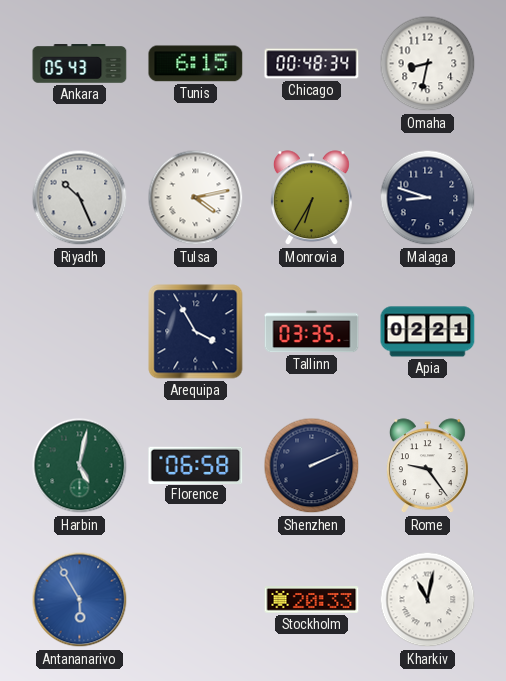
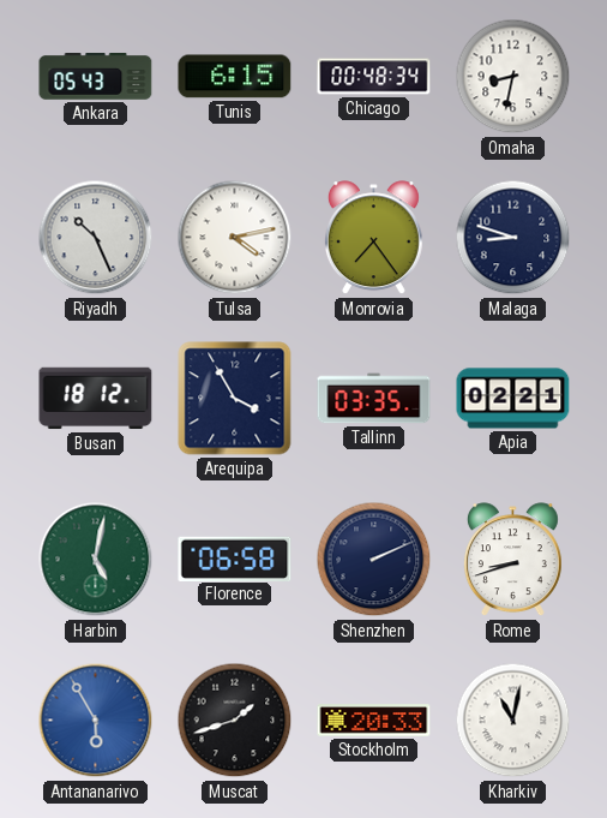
Monrovia: 6:35 -> 7:24
Busan: none -> 18:12
Rome: 9:24 -> 8:42
Muscat: none -> 1:42
